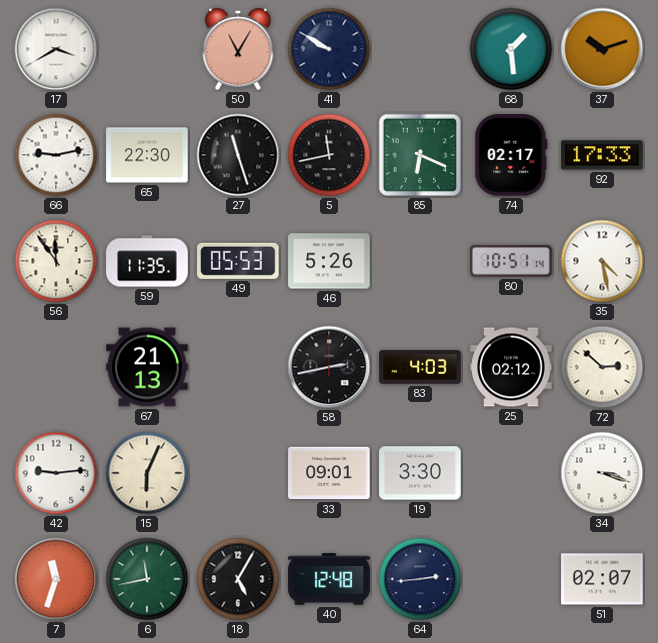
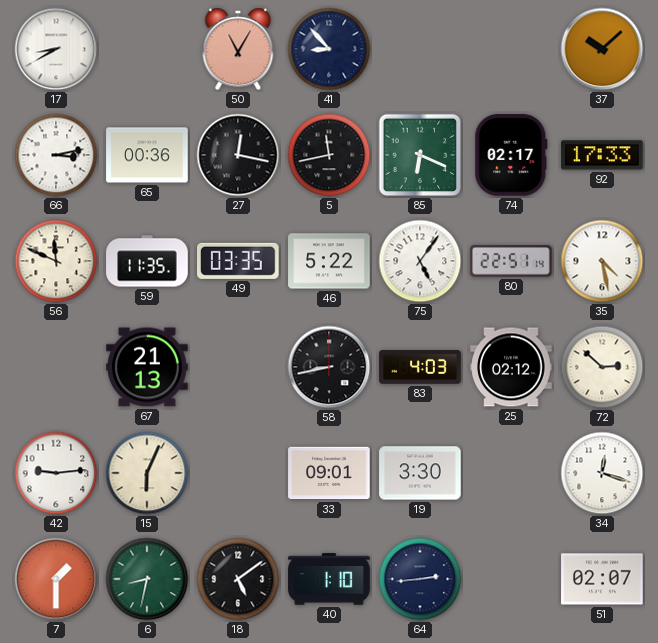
17: 3:40 -> 8:40
41: 9:50 -> 8:53
68: 1:29 -> none
37: 10:12 -> 10:08
66: 9:13 -> 3:13
65: 22:30 -> 00:36
27: 11:27 -> 12:17
56: 11:54 -> 11:49
49: 05:53 -> 03:35
46: 5:26 -> 5:22
75: none -> 5:06
80: 10:51 -> 22:51
58: 2:43 -> 8:43
34: 3:18 -> 12:18
7: 11:33 -> 1:30
6: 11:43 -> 8:32
18: 5:05 -> 5:09
40: 12:48 -> 1:10
